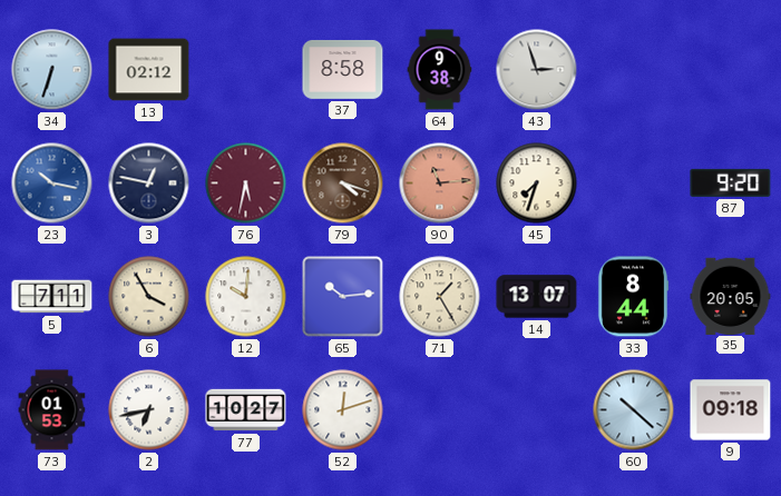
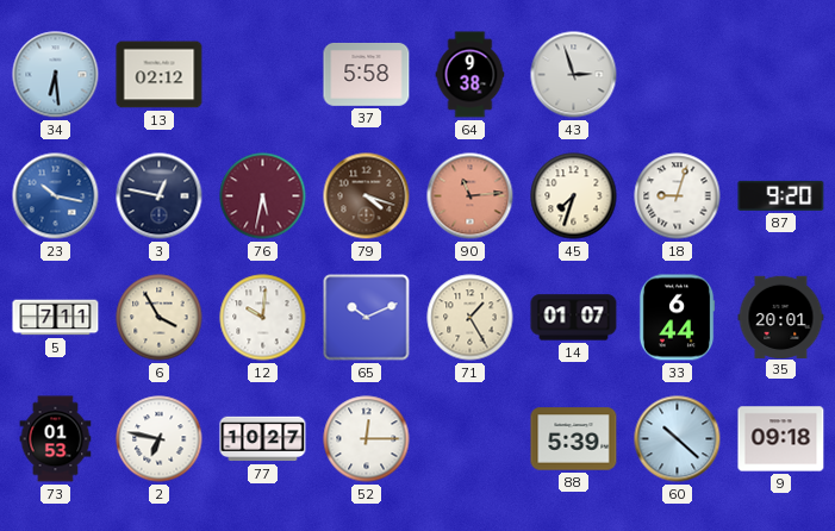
34: 6:33 -> 6:29
37: 8:58 -> 5:58
18: none -> 9:03
65: 10:14 -> 10:11
14: 13:07 -> 01:07
33: 8:44 -> 6:44
35: 20:05 -> 20:01
2: 6:43 -> 6:47
52: 12:12 -> 12:15
88: none -> 5:39
